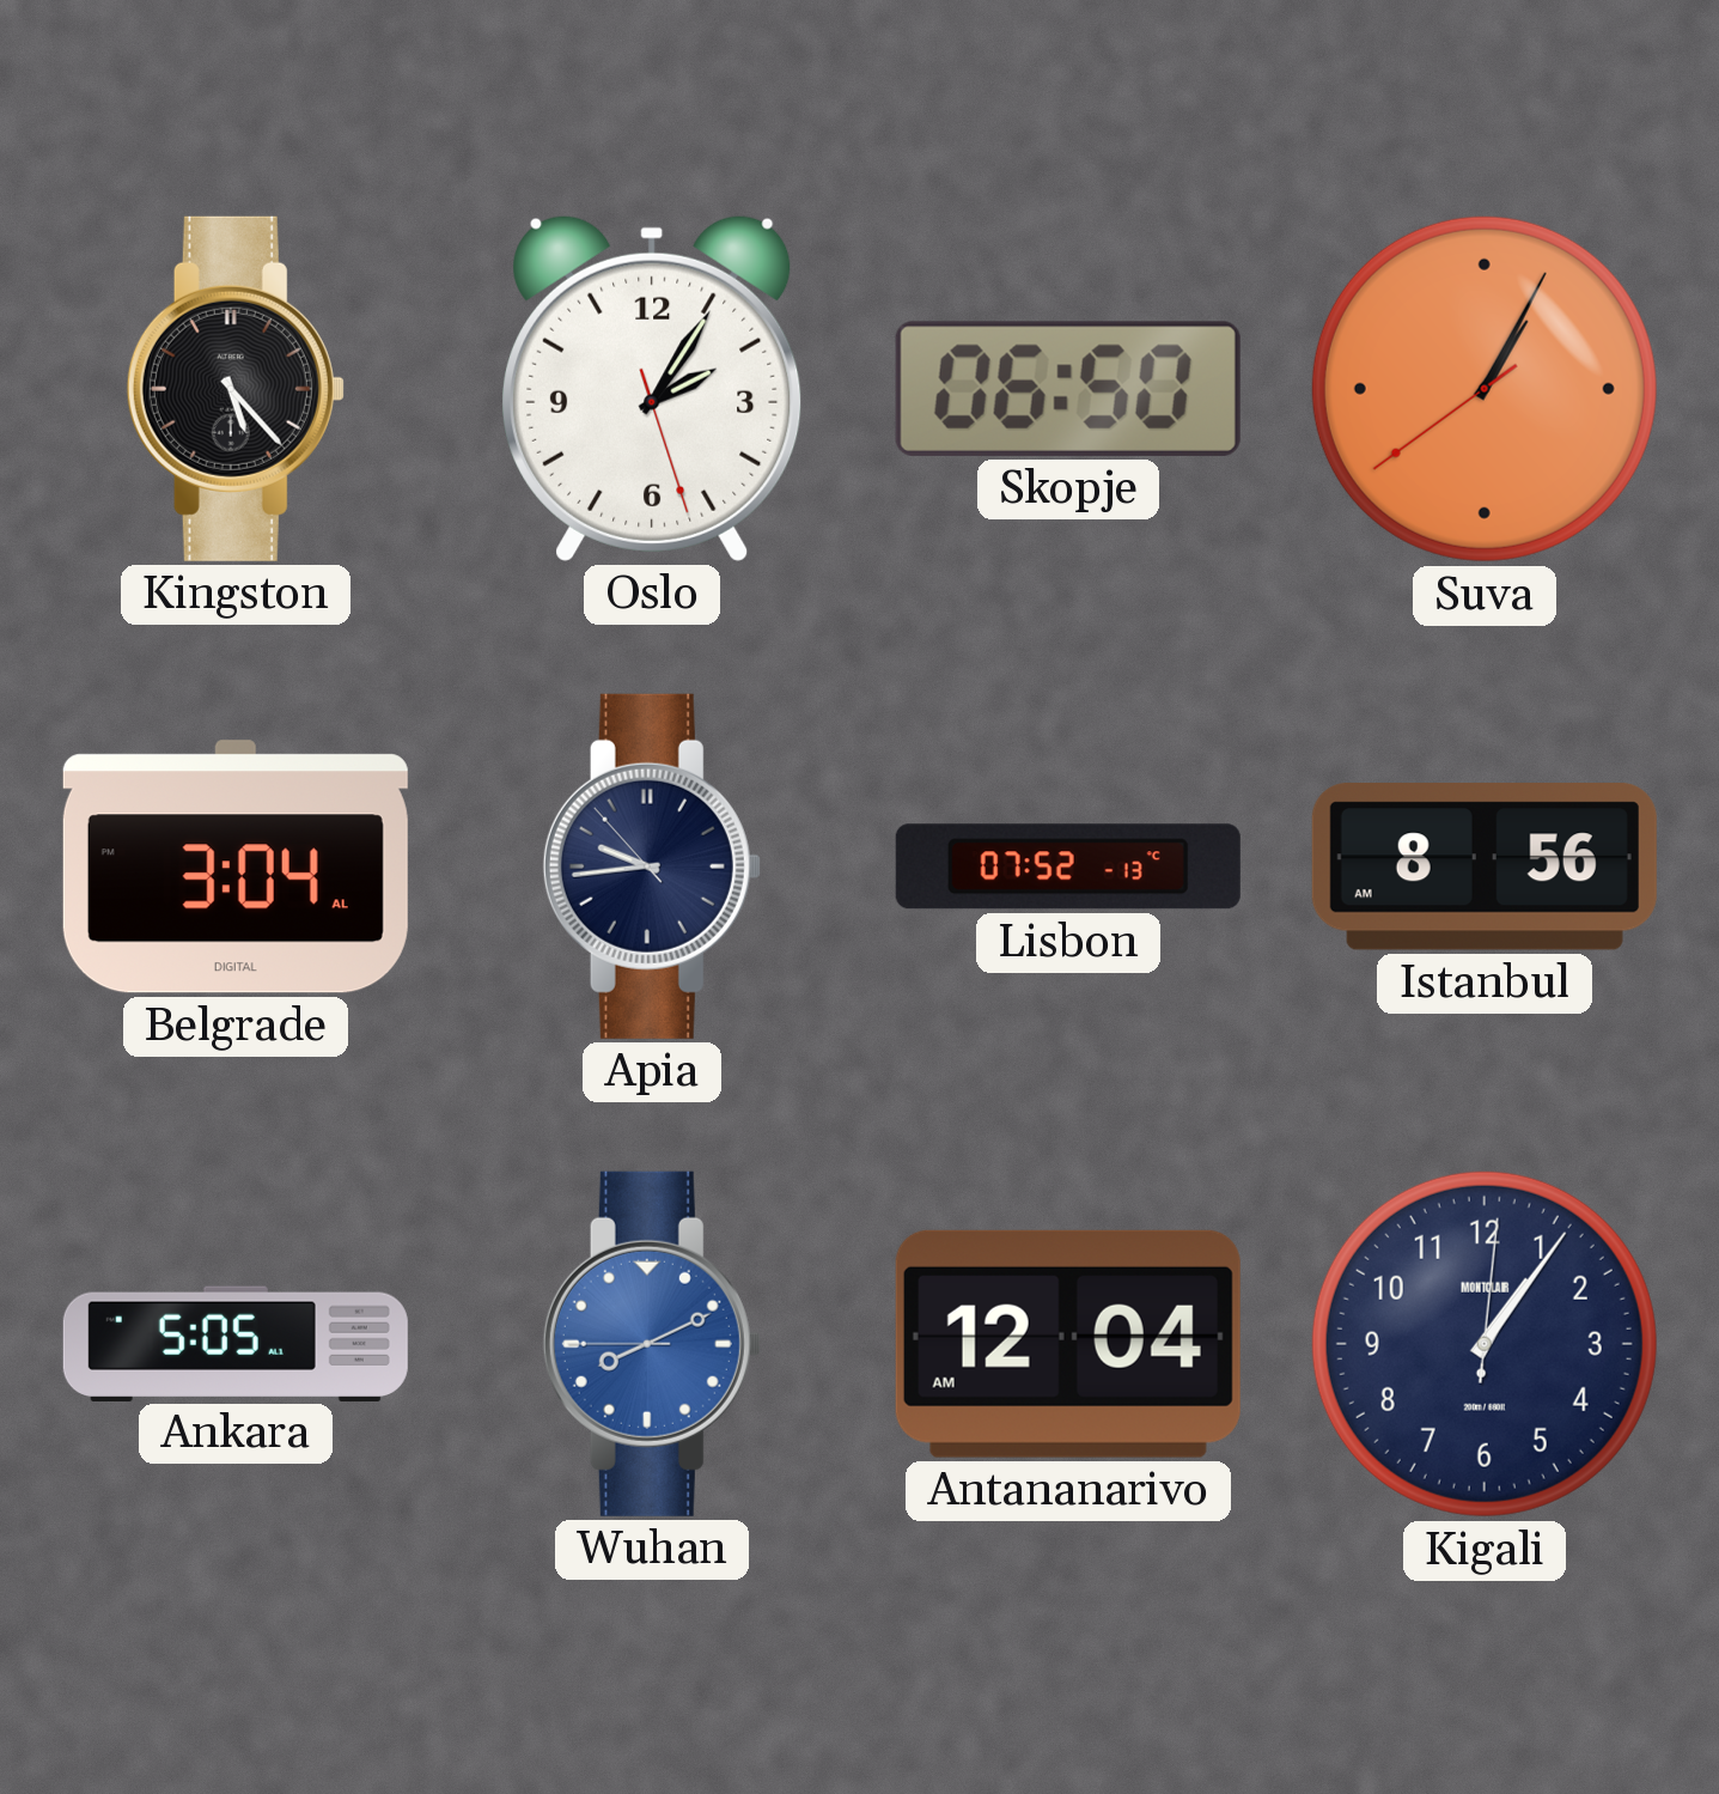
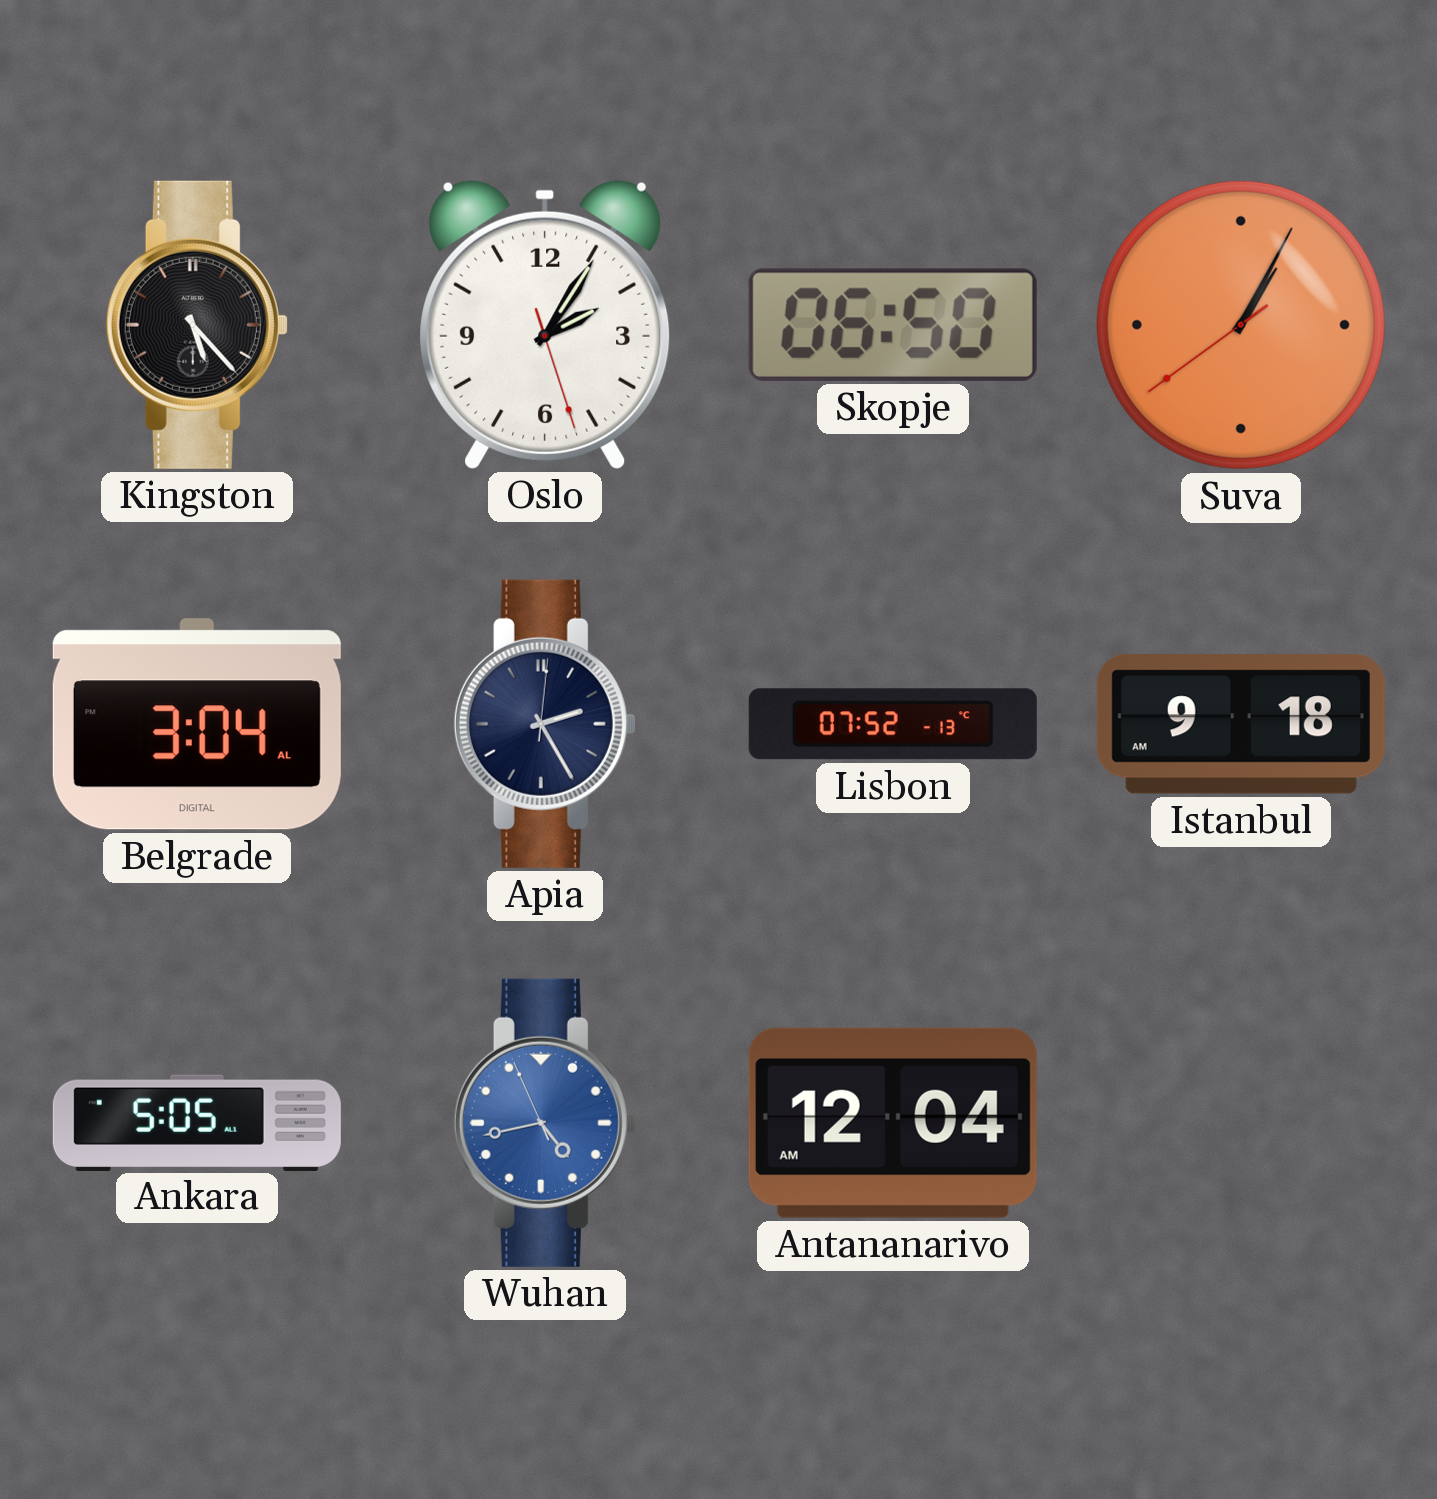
Apia: 9:43 -> 2:25
Istanbul: 8:56 -> 9:18
Wuhan: 8:10 -> 4:42
Kigali: 1:06 -> none
